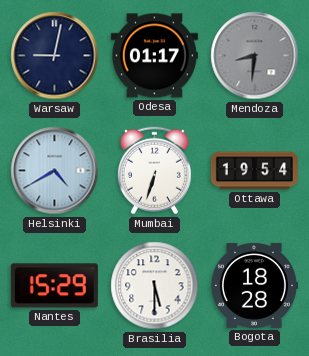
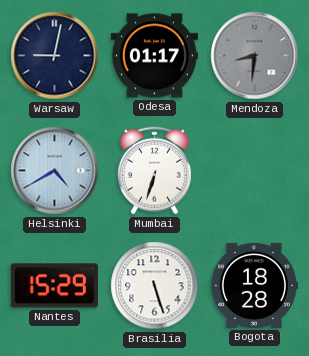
Ottawa: 19:54 -> none
Brasilia: 5:30 -> 5:27
